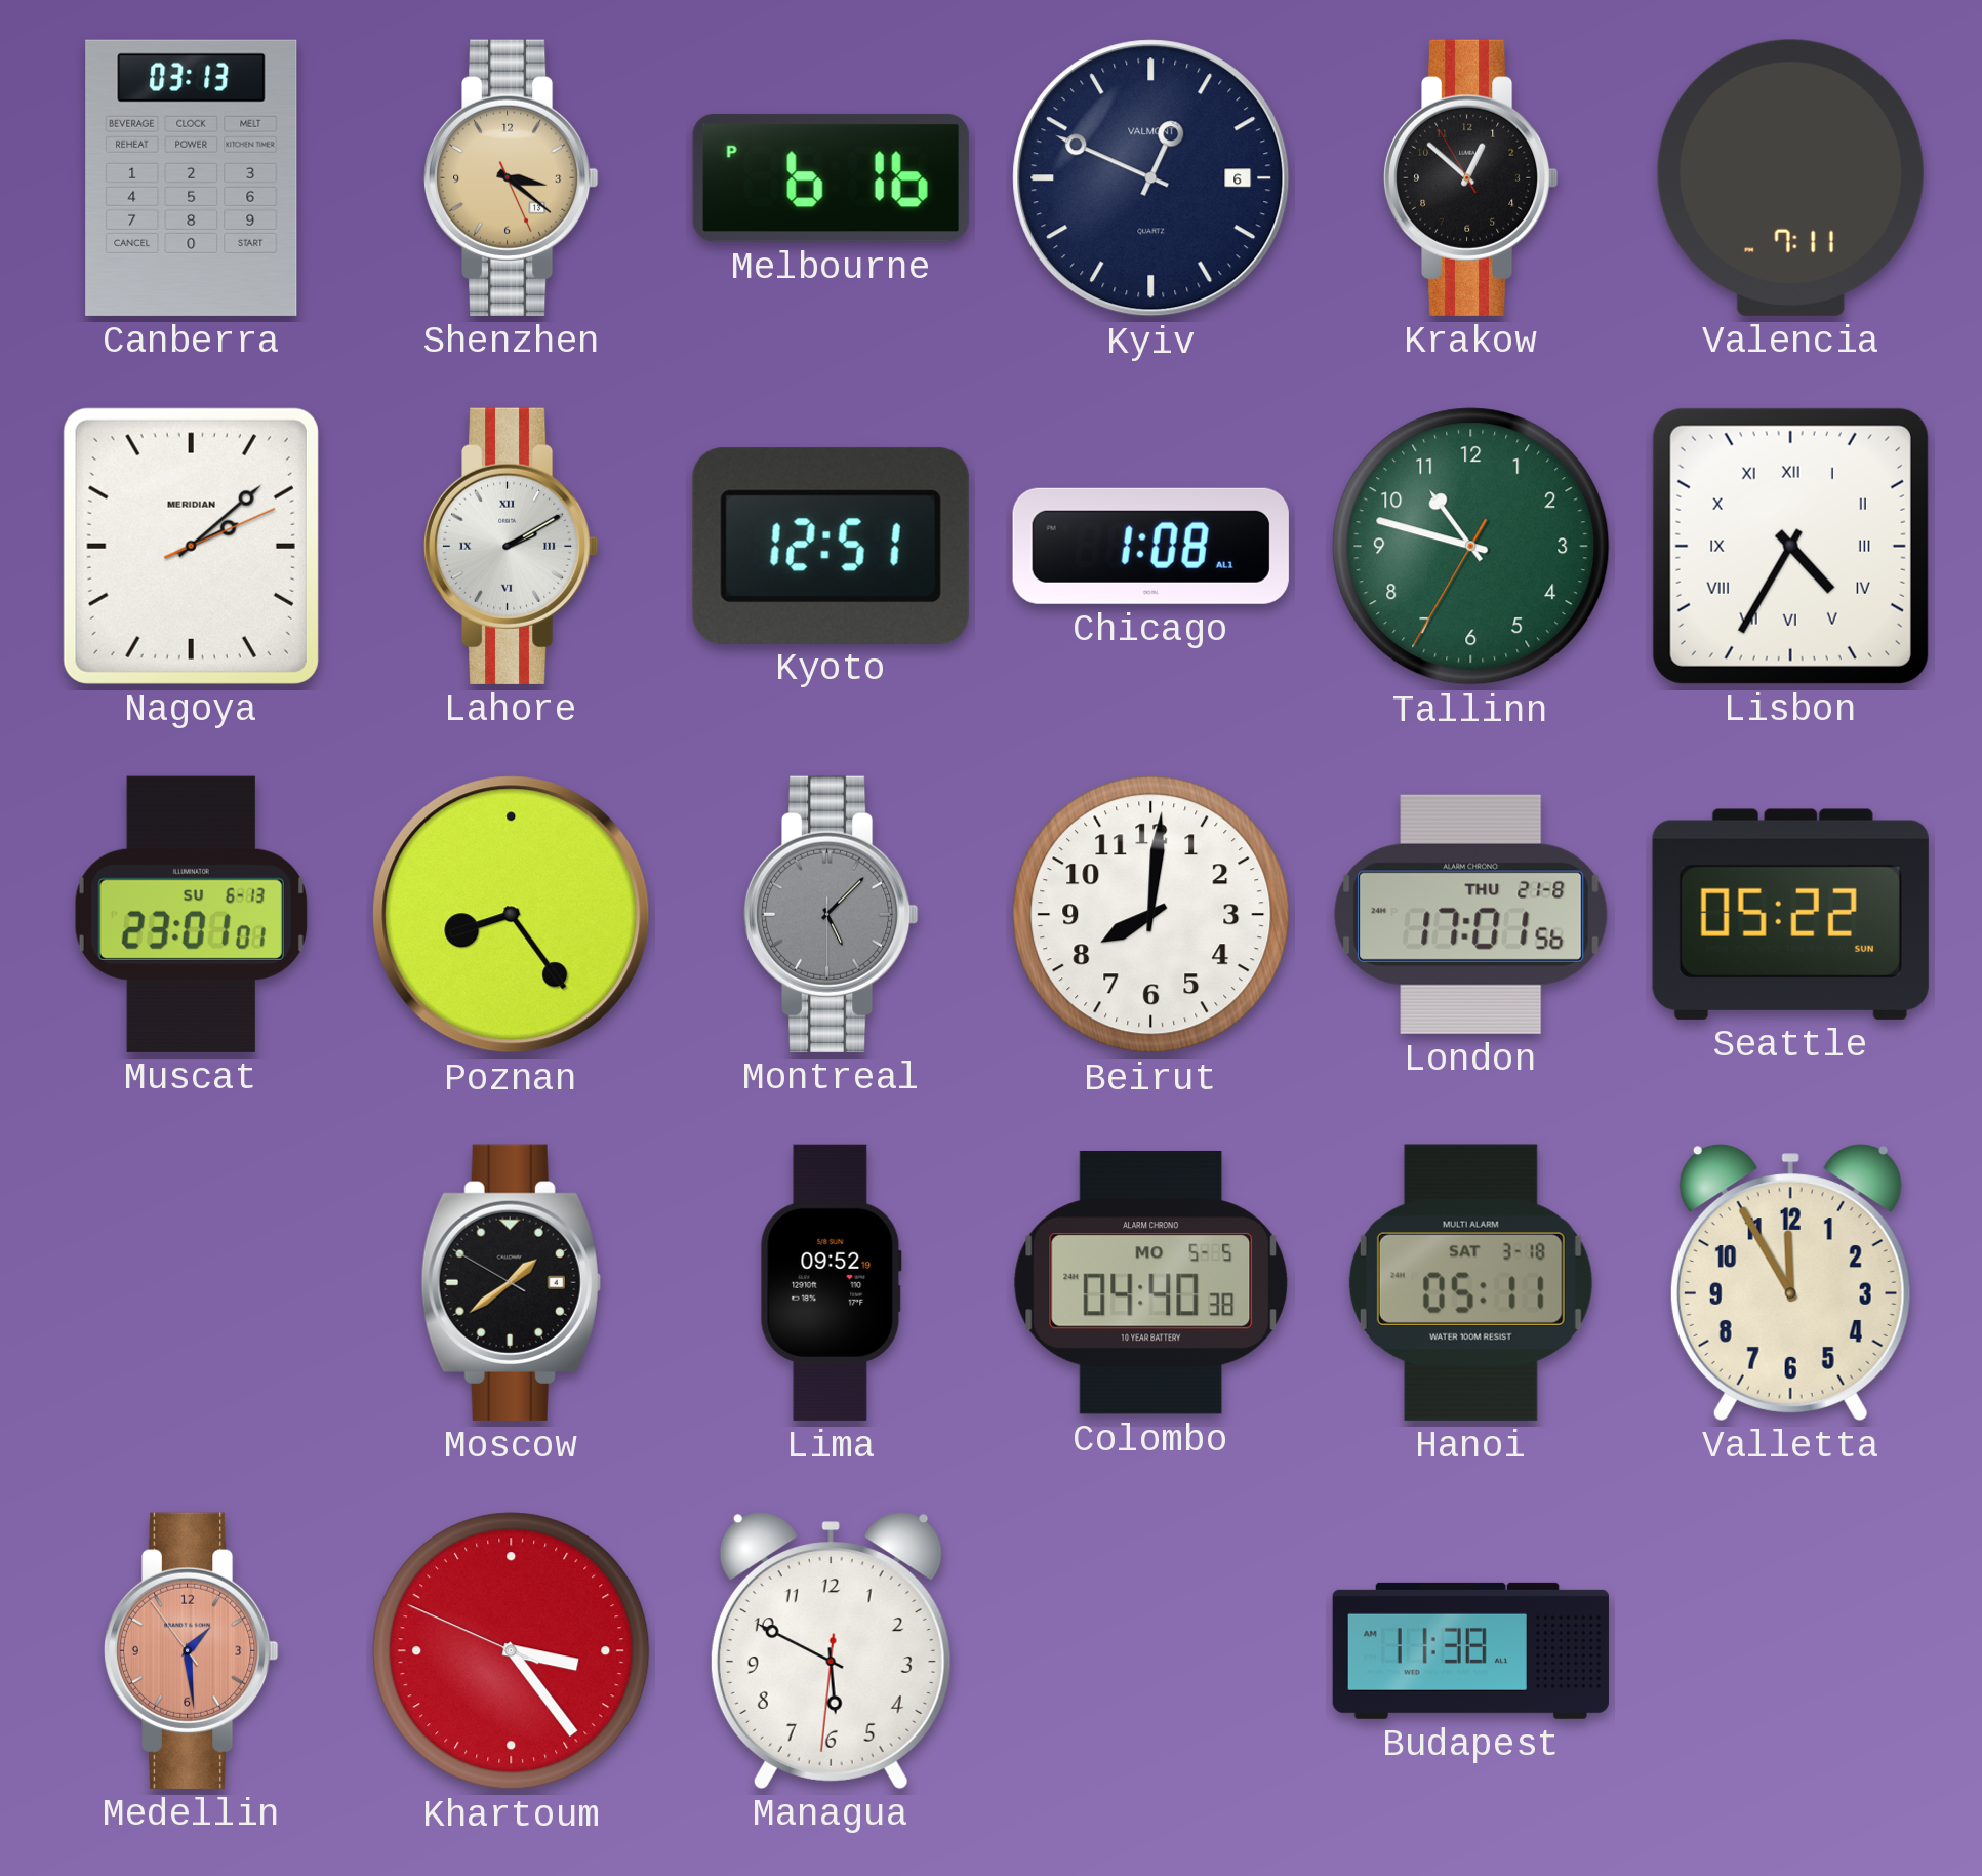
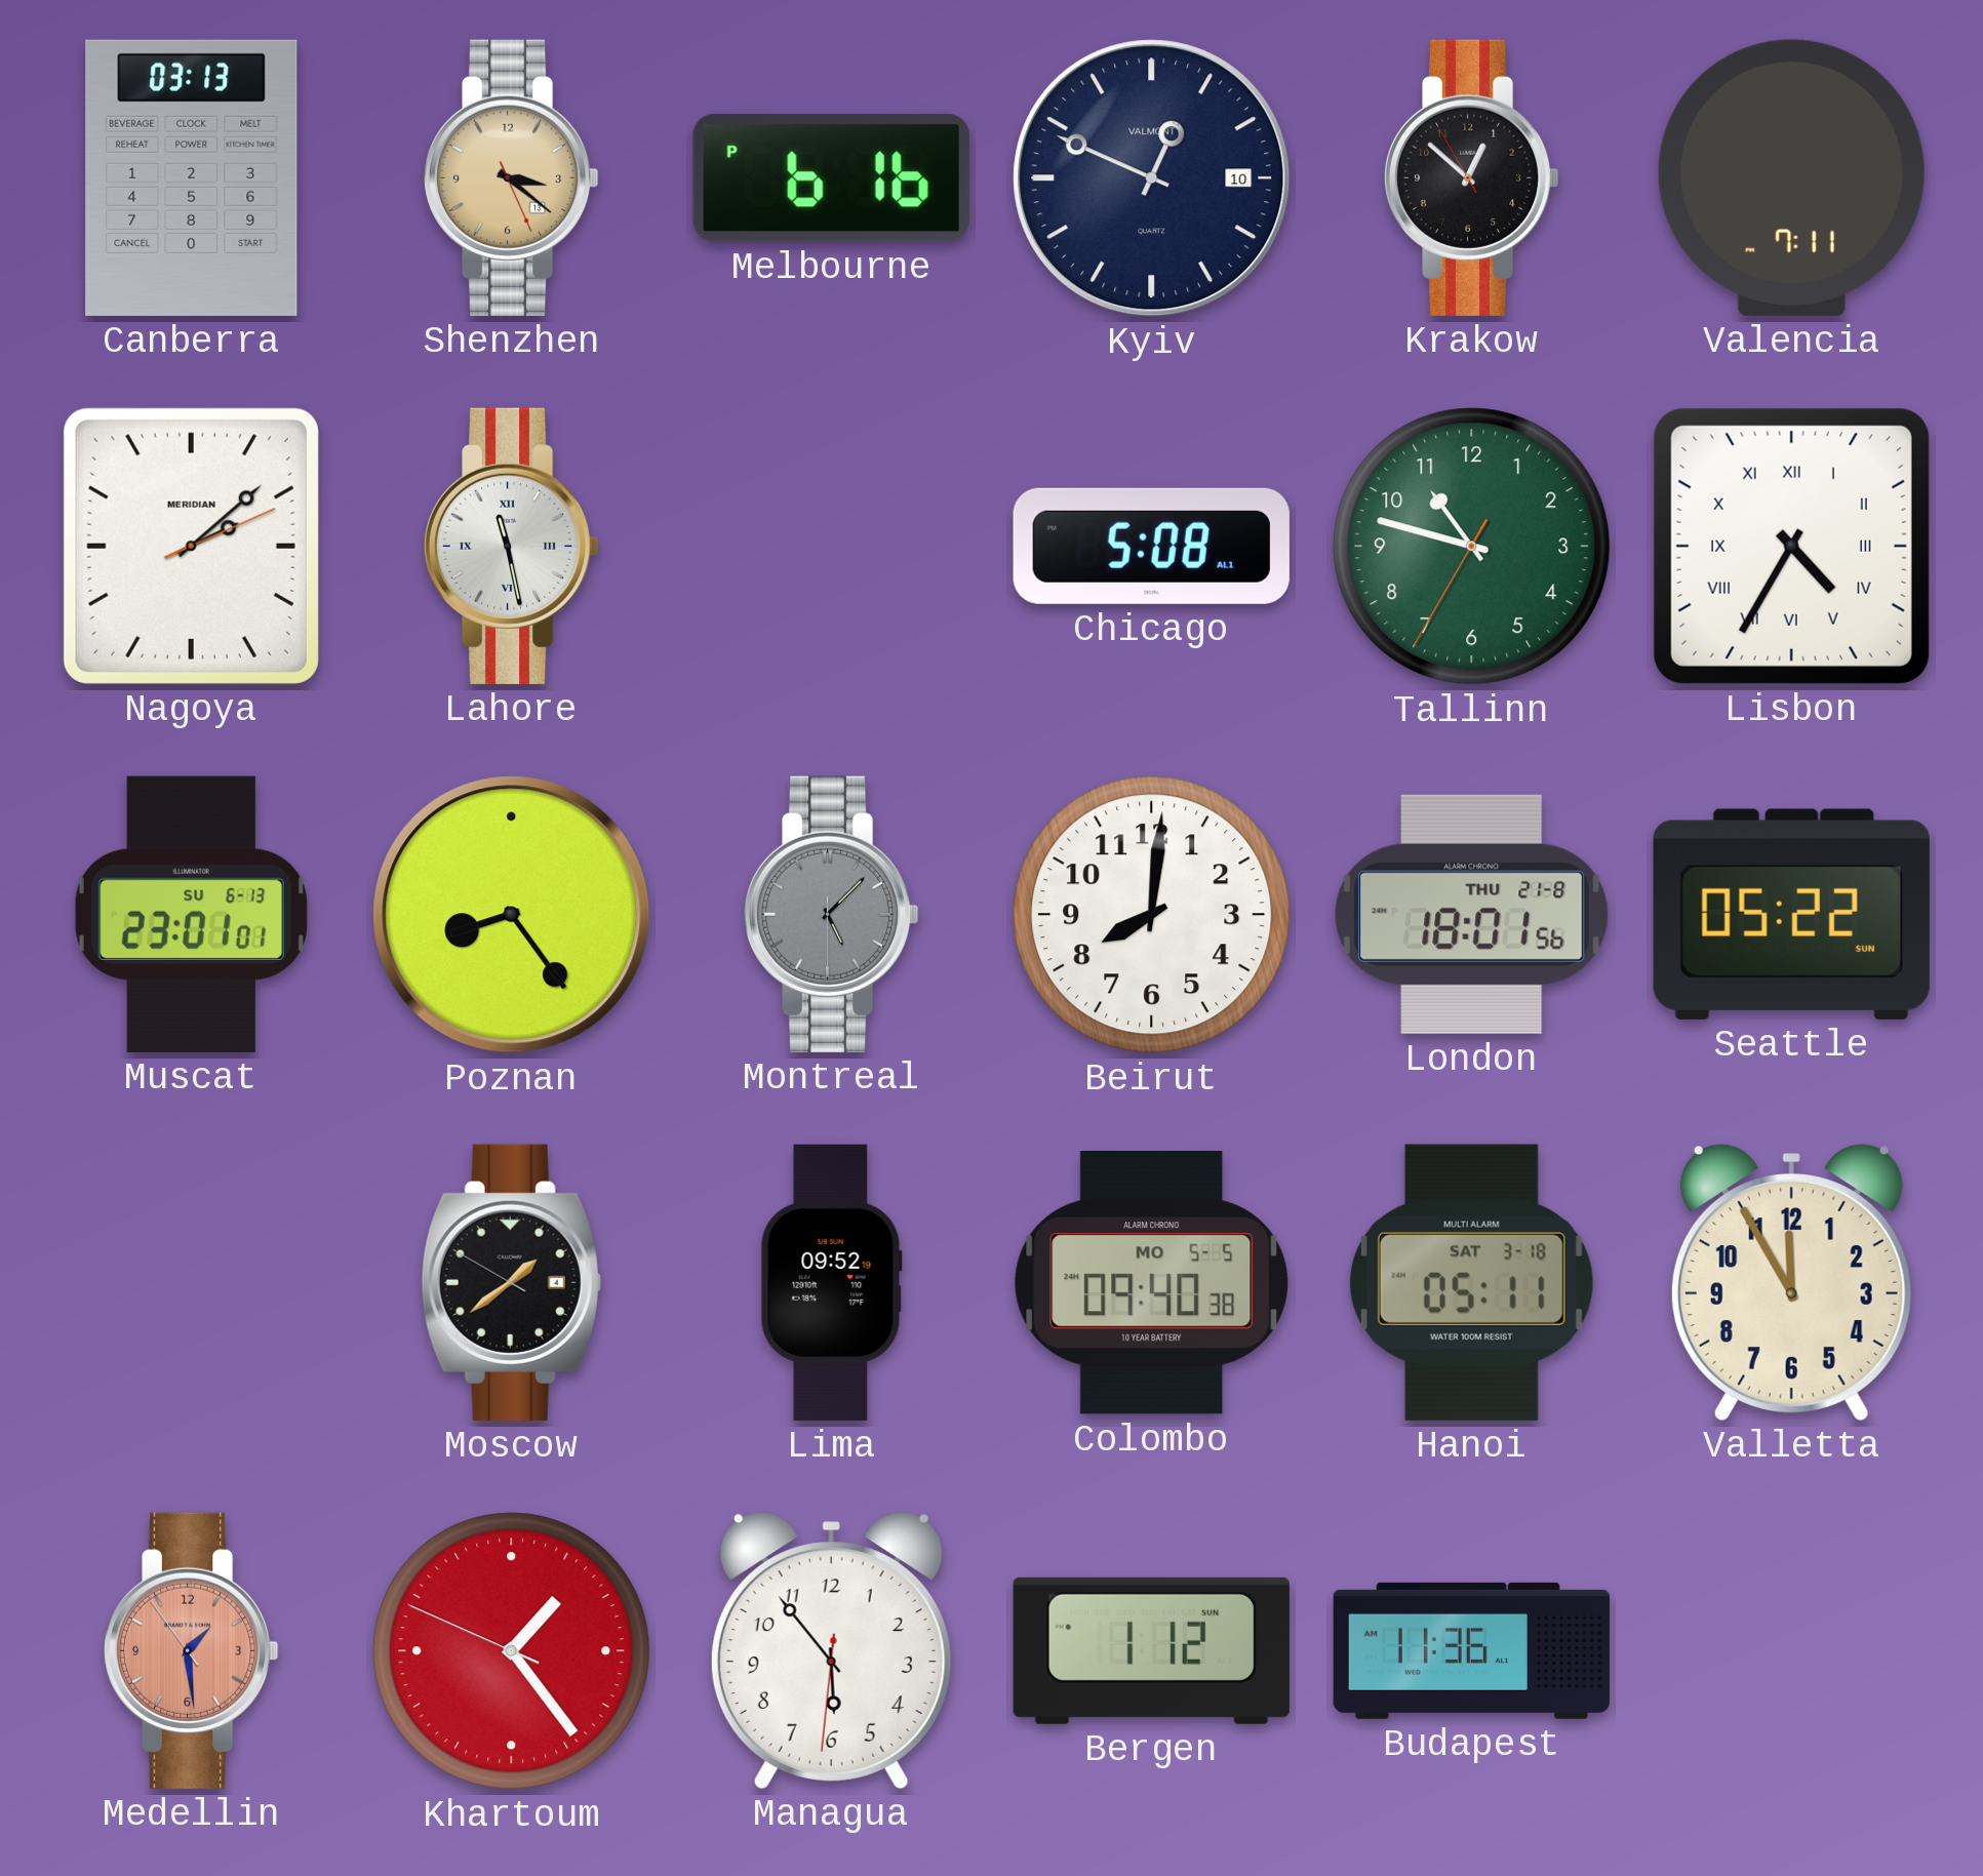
Kyiv date: 6 -> 10
Lahore: 2:10 -> 11:28
Kyoto: 12:51 -> none
Chicago: 1:08 -> 5:08
London: 17:01 -> 18:01
Colombo: 04:40 -> 09:40
Khartoum: 3:23 -> 1:23
Managua: 5:49 -> 5:53
Bergen: none -> 1:12
Budapest: 11:38 -> 11:36
